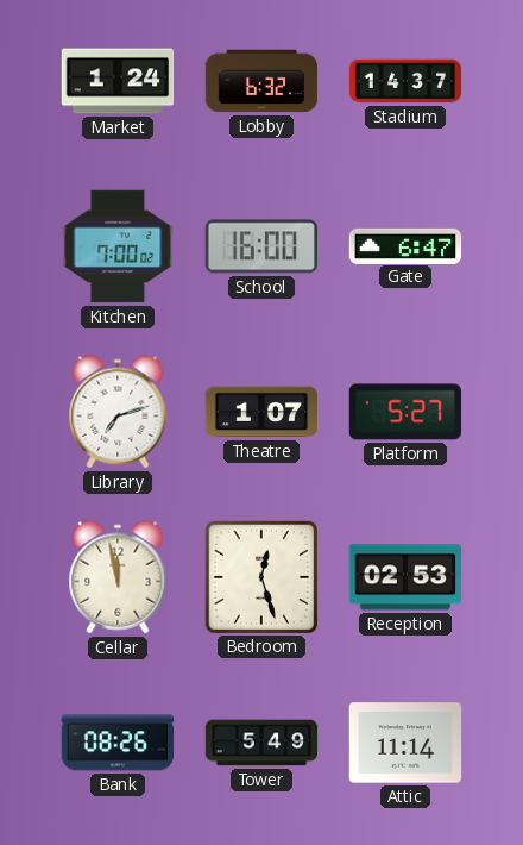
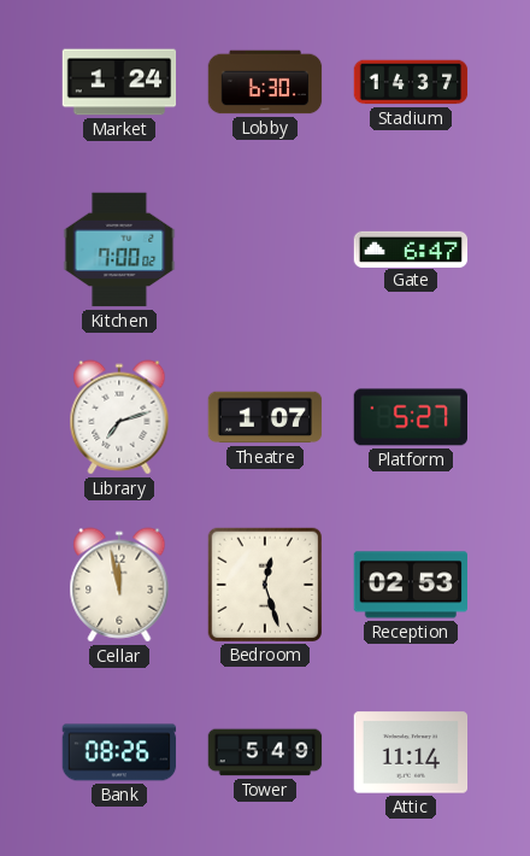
Lobby: 6:32 -> 6:30
School: 16:00 -> none
